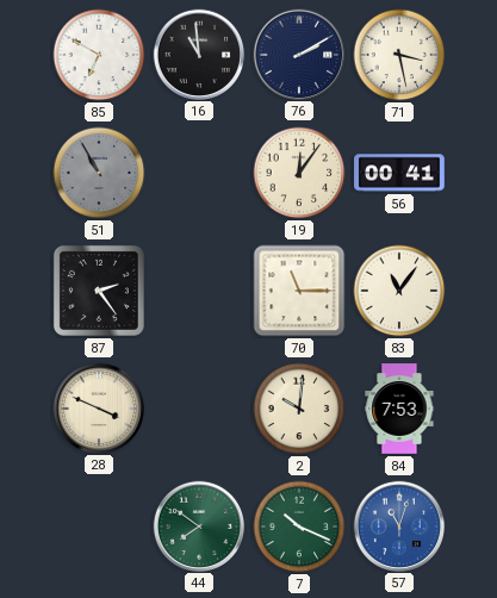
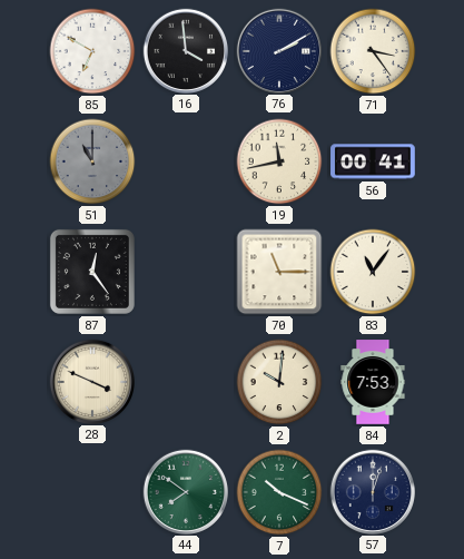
16: 10:59 -> 3:59
71: 3:28 -> 3:24
51: 10:55 -> 11:00
19: 12:06 -> 11:43
87: 2:24 -> 12:24
57: 11:03 -> 12:03
57 dial: blue -> navy
